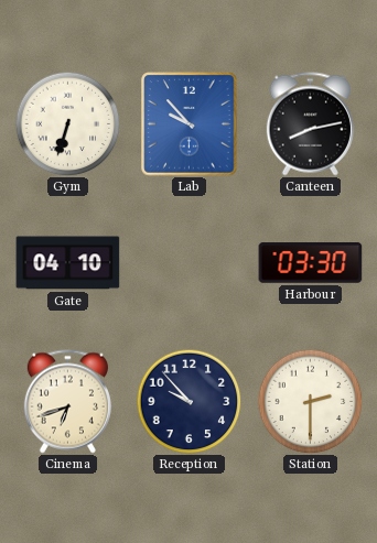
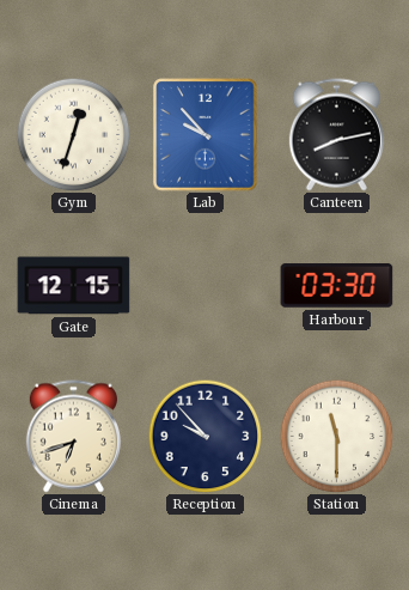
Gym: 6:33 -> 12:33
Gate: 04:10 -> 12:15
Station: 2:30 -> 11:30
